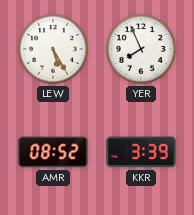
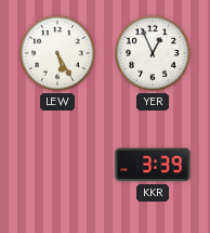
YER: 7:56 -> 12:56
AMR: 08:52 -> none
